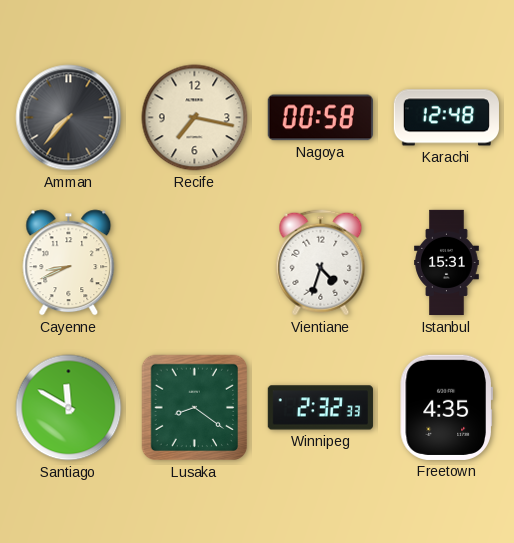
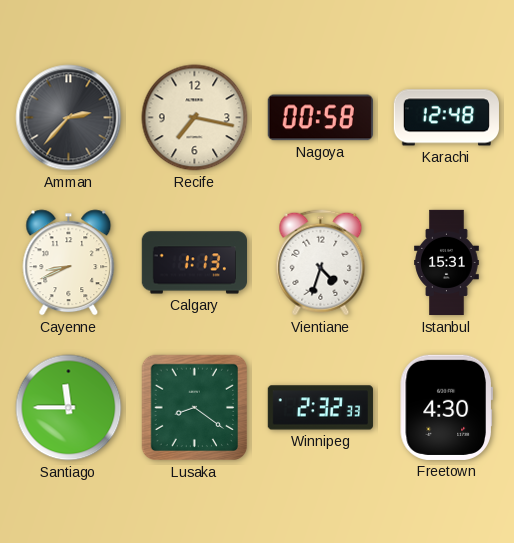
Amman: 7:37 -> 2:37
Calgary: none -> 1:13
Santiago: 11:50 -> 11:45
Freetown: 4:35 -> 4:30
